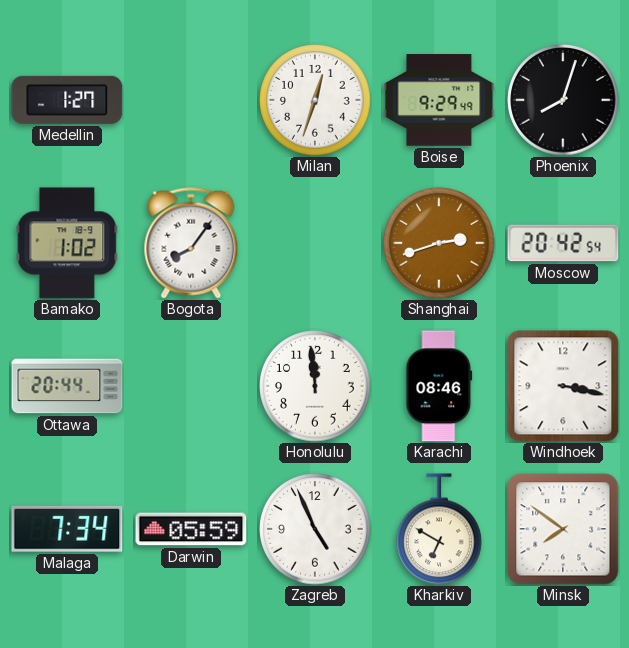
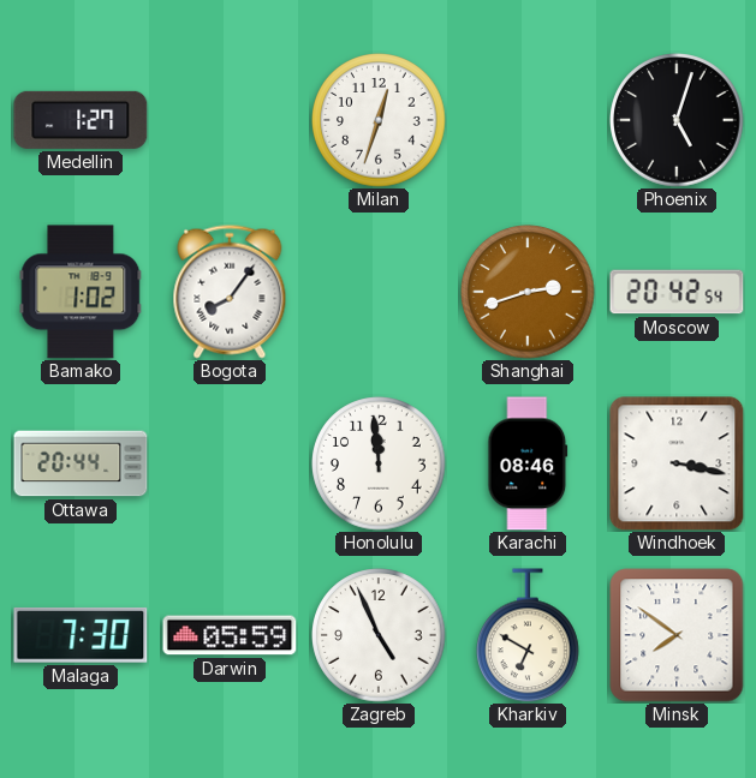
Boise: 9:29 -> none
Phoenix: 8:03 -> 5:03
Malaga: 7:34 -> 7:30
